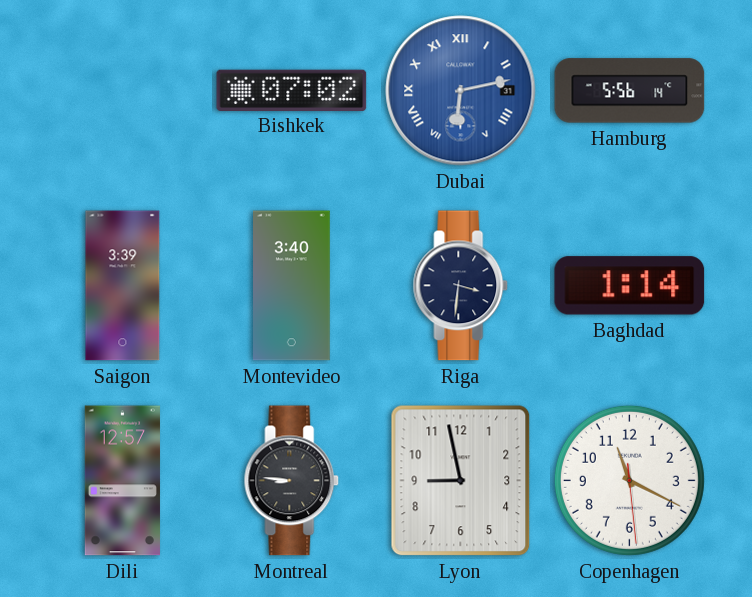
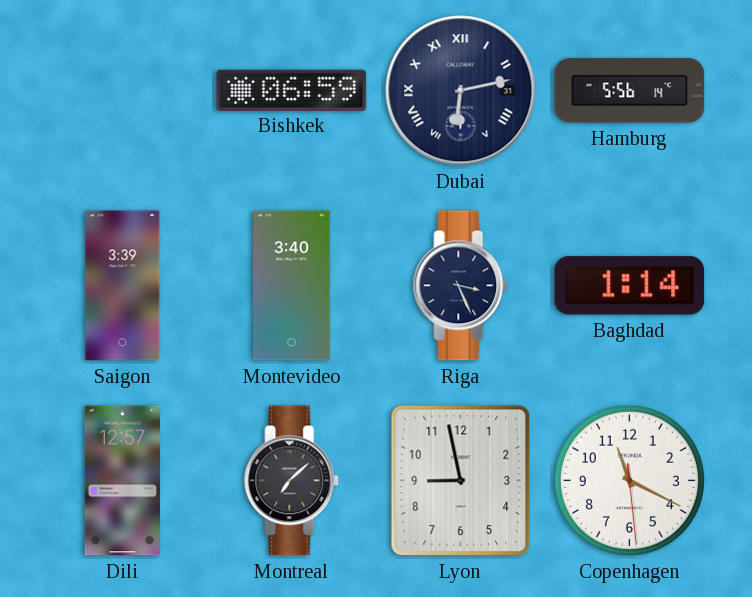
Bishkek: 07:02 -> 06:59
Dubai dial: blue -> navy
Riga: 3:31 -> 3:26
Montreal: 8:46 -> 7:08
